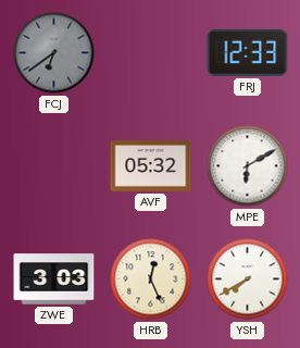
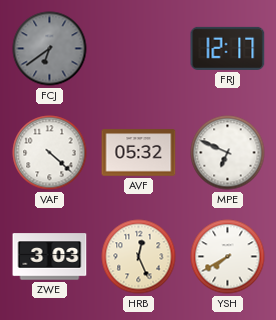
FRJ: 12:33 -> 12:17
VAF: none -> 4:22
MPE: 6:10 -> 6:49
